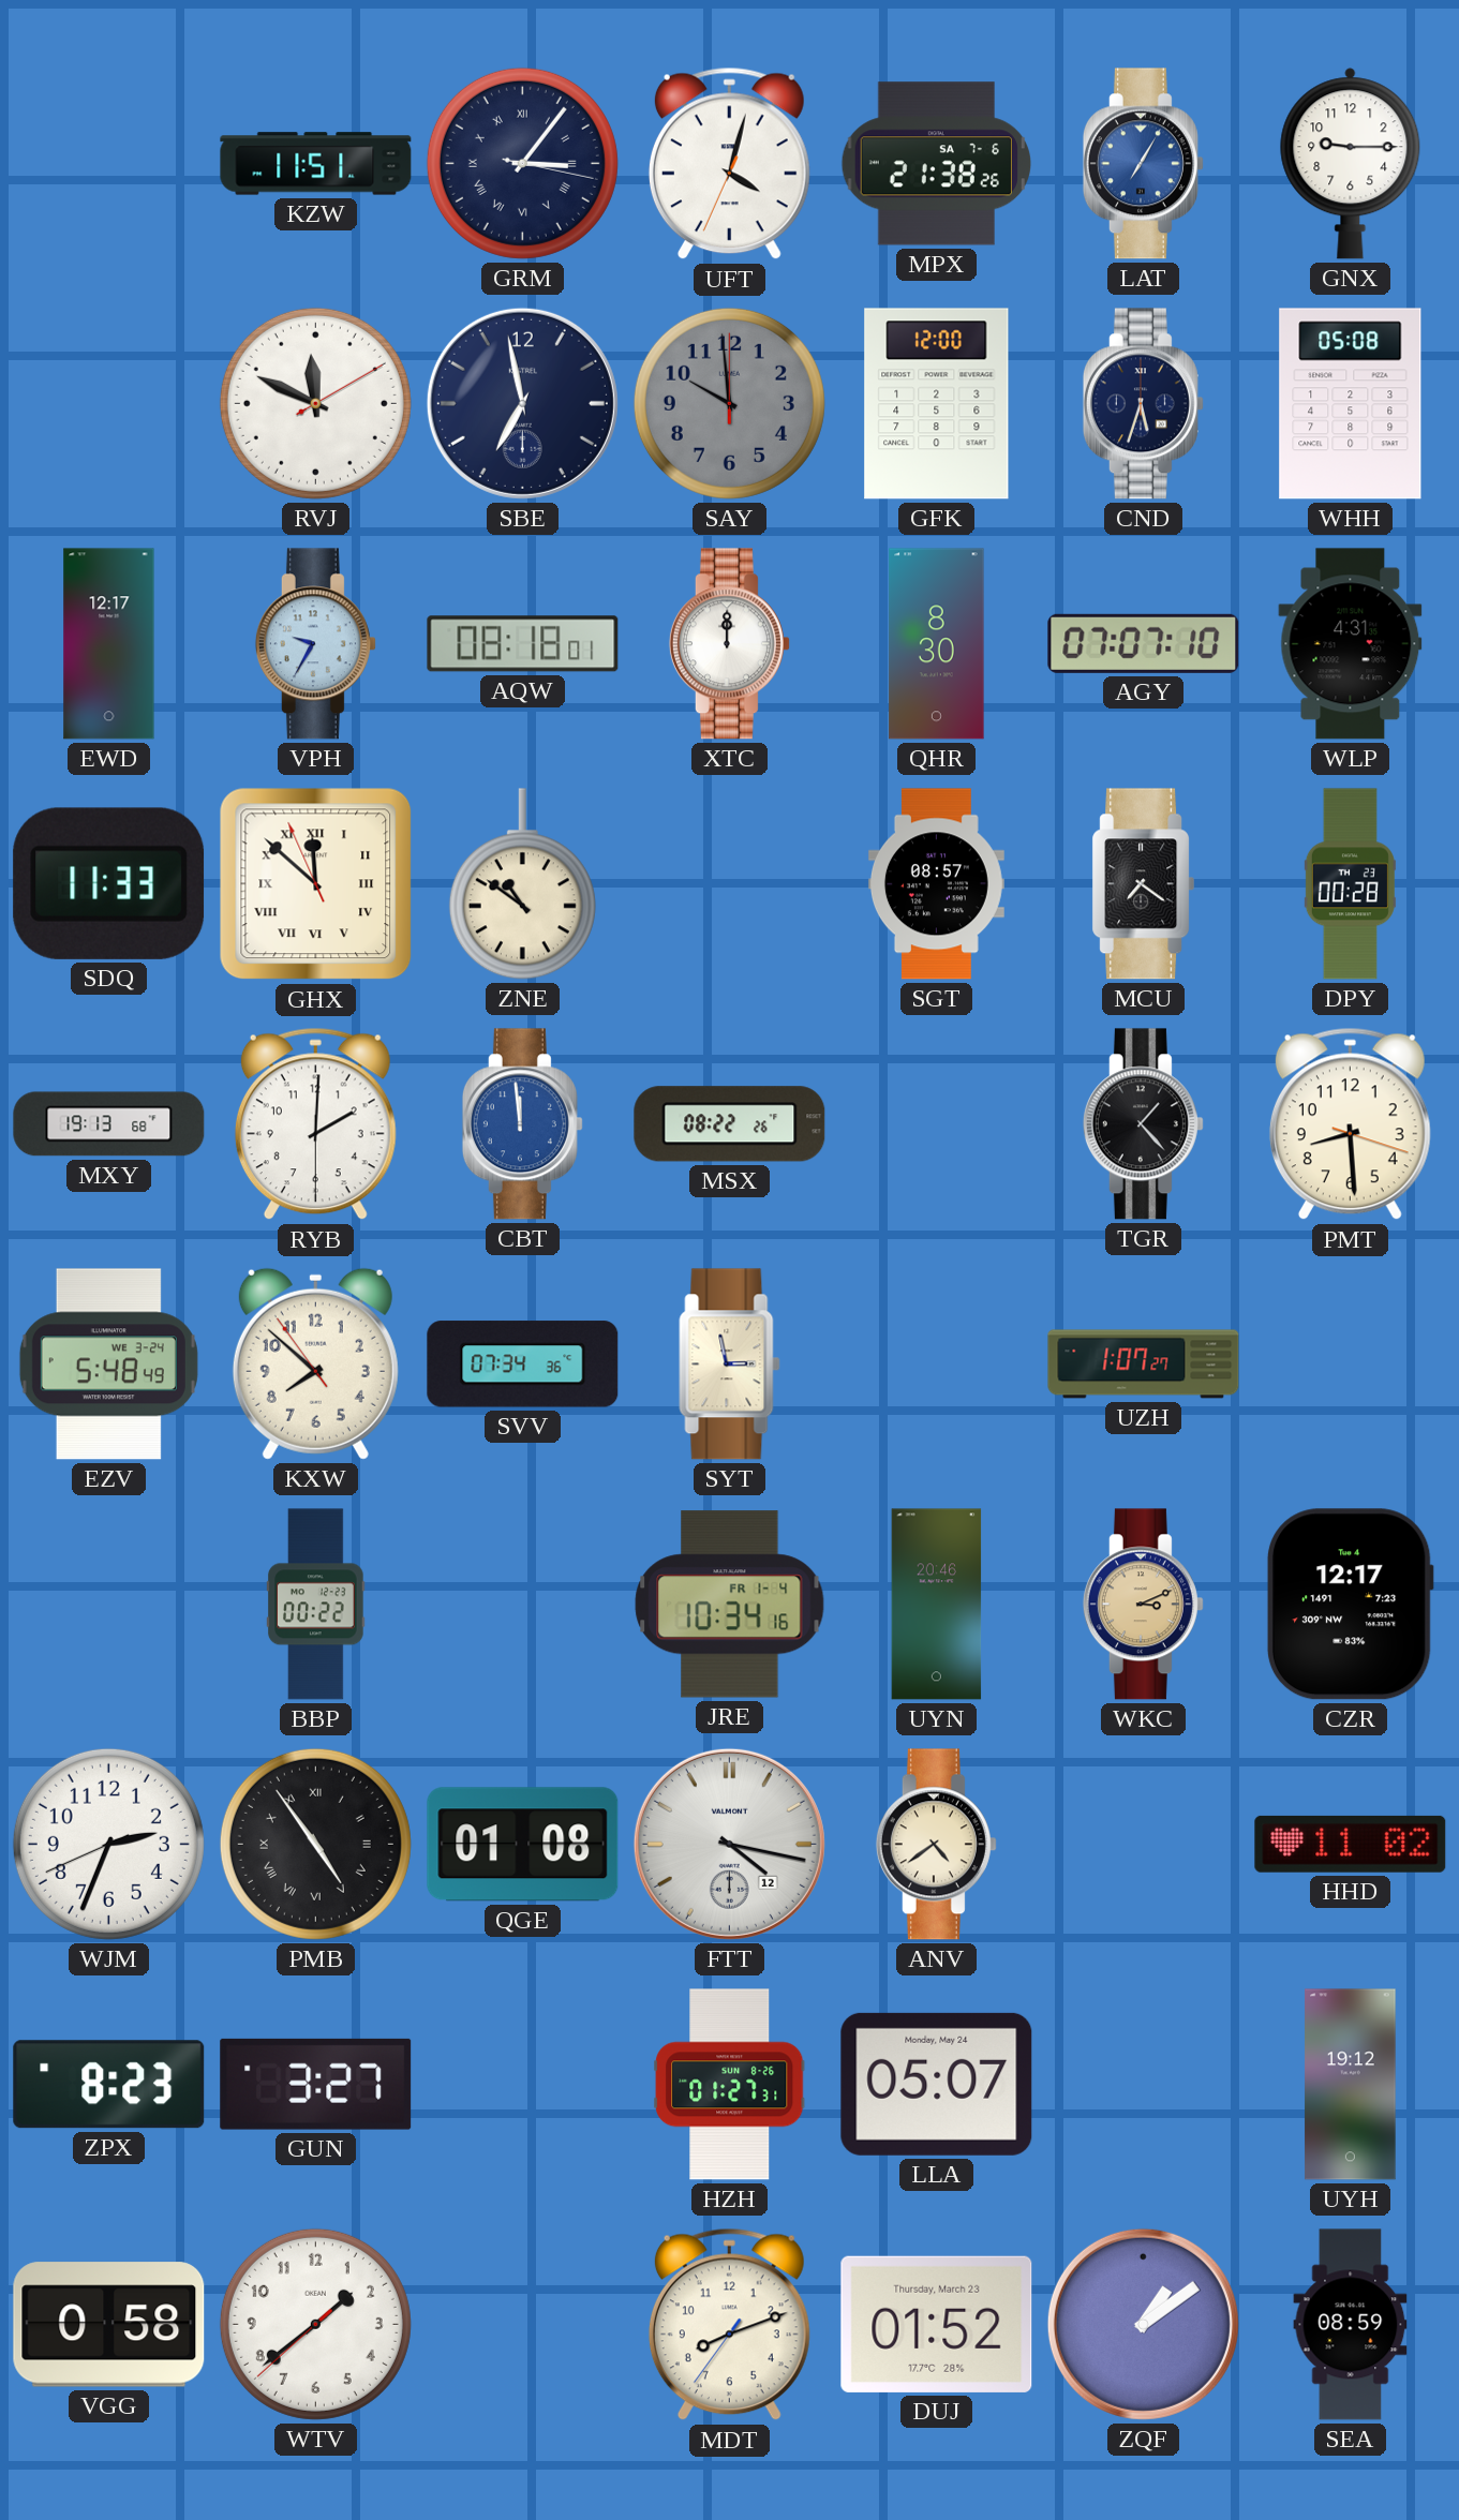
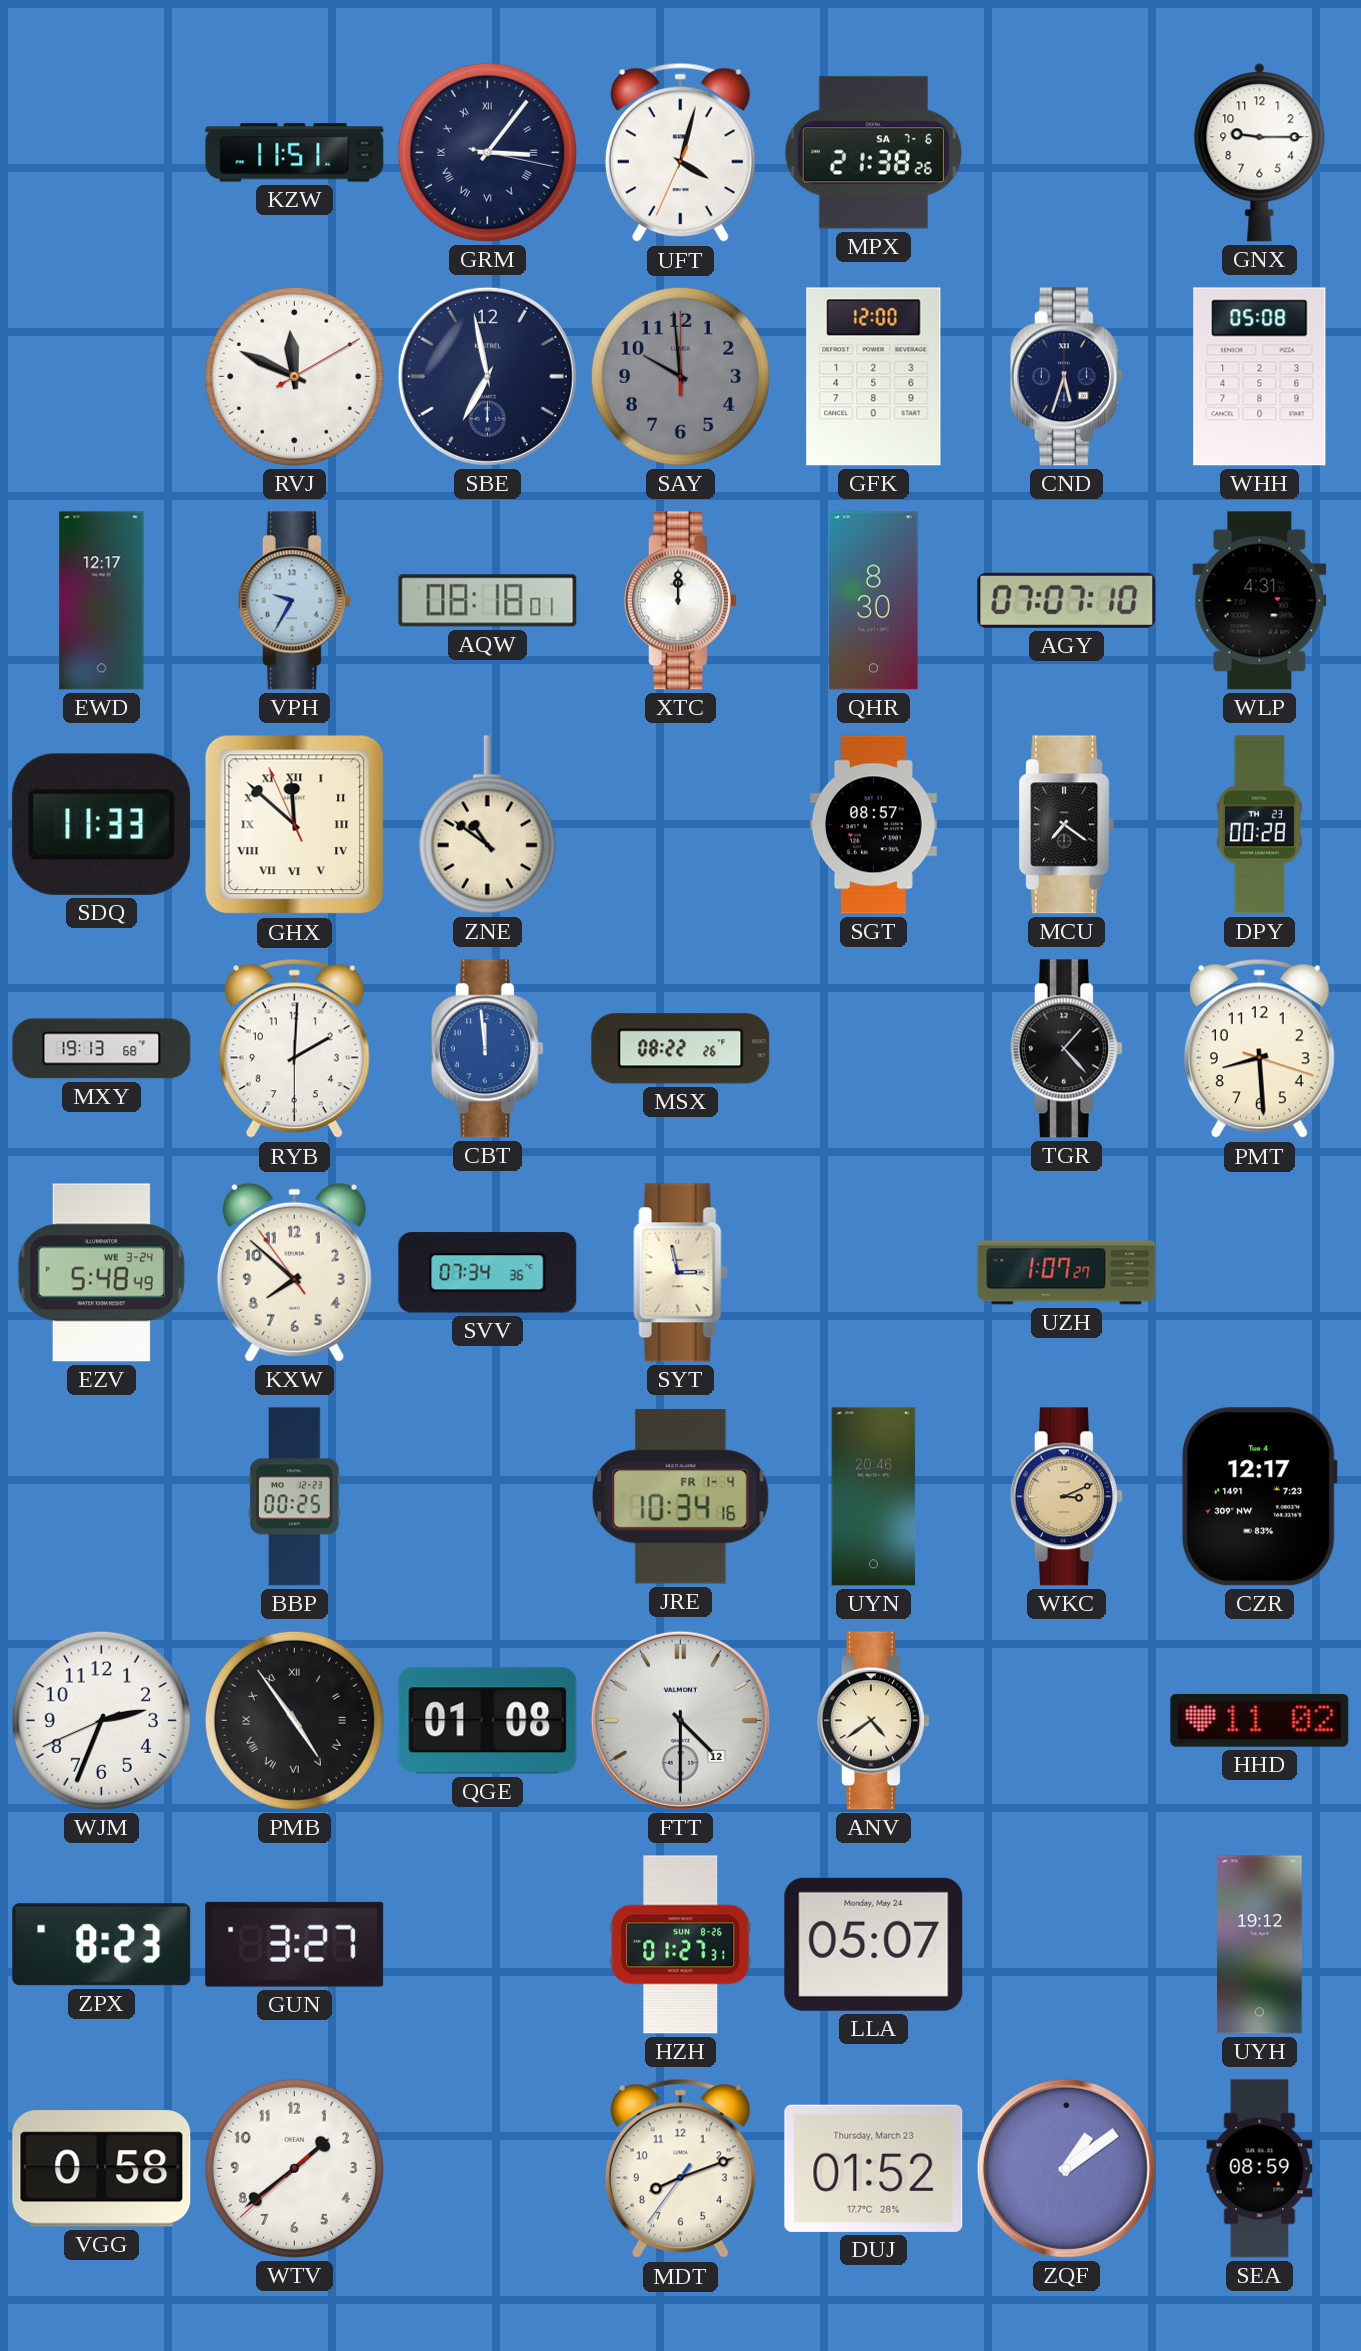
LAT: 7:05 -> none
BBP: 00:22 -> 00:25
FTT: 4:17 -> 4:30
